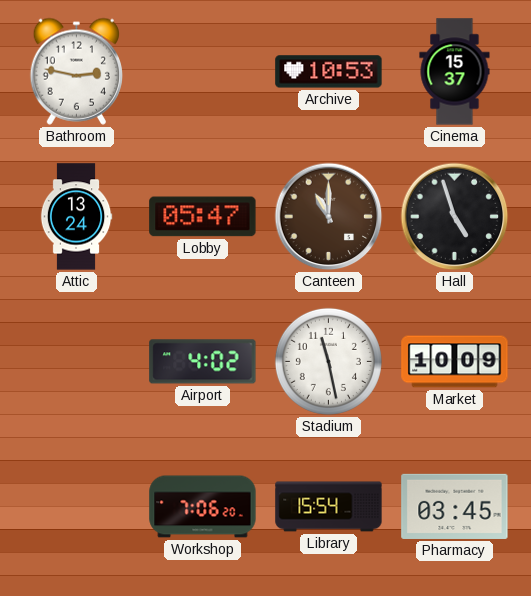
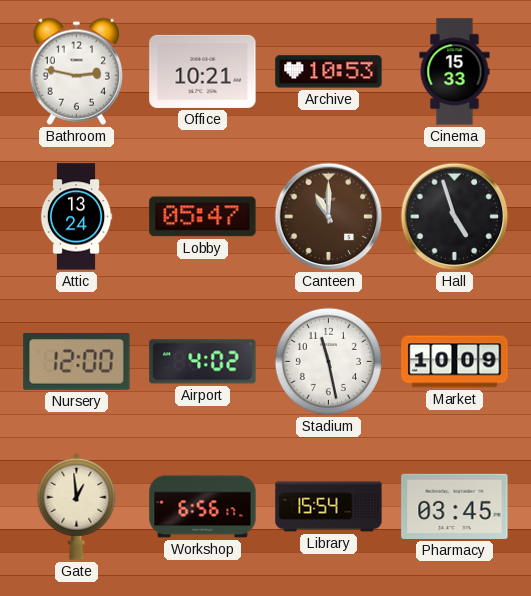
Office: none -> 10:21
Cinema: 15:37 -> 15:33
Nursery: none -> 12:00
Gate: none -> 12:59
Workshop: 7:06 -> 6:56
